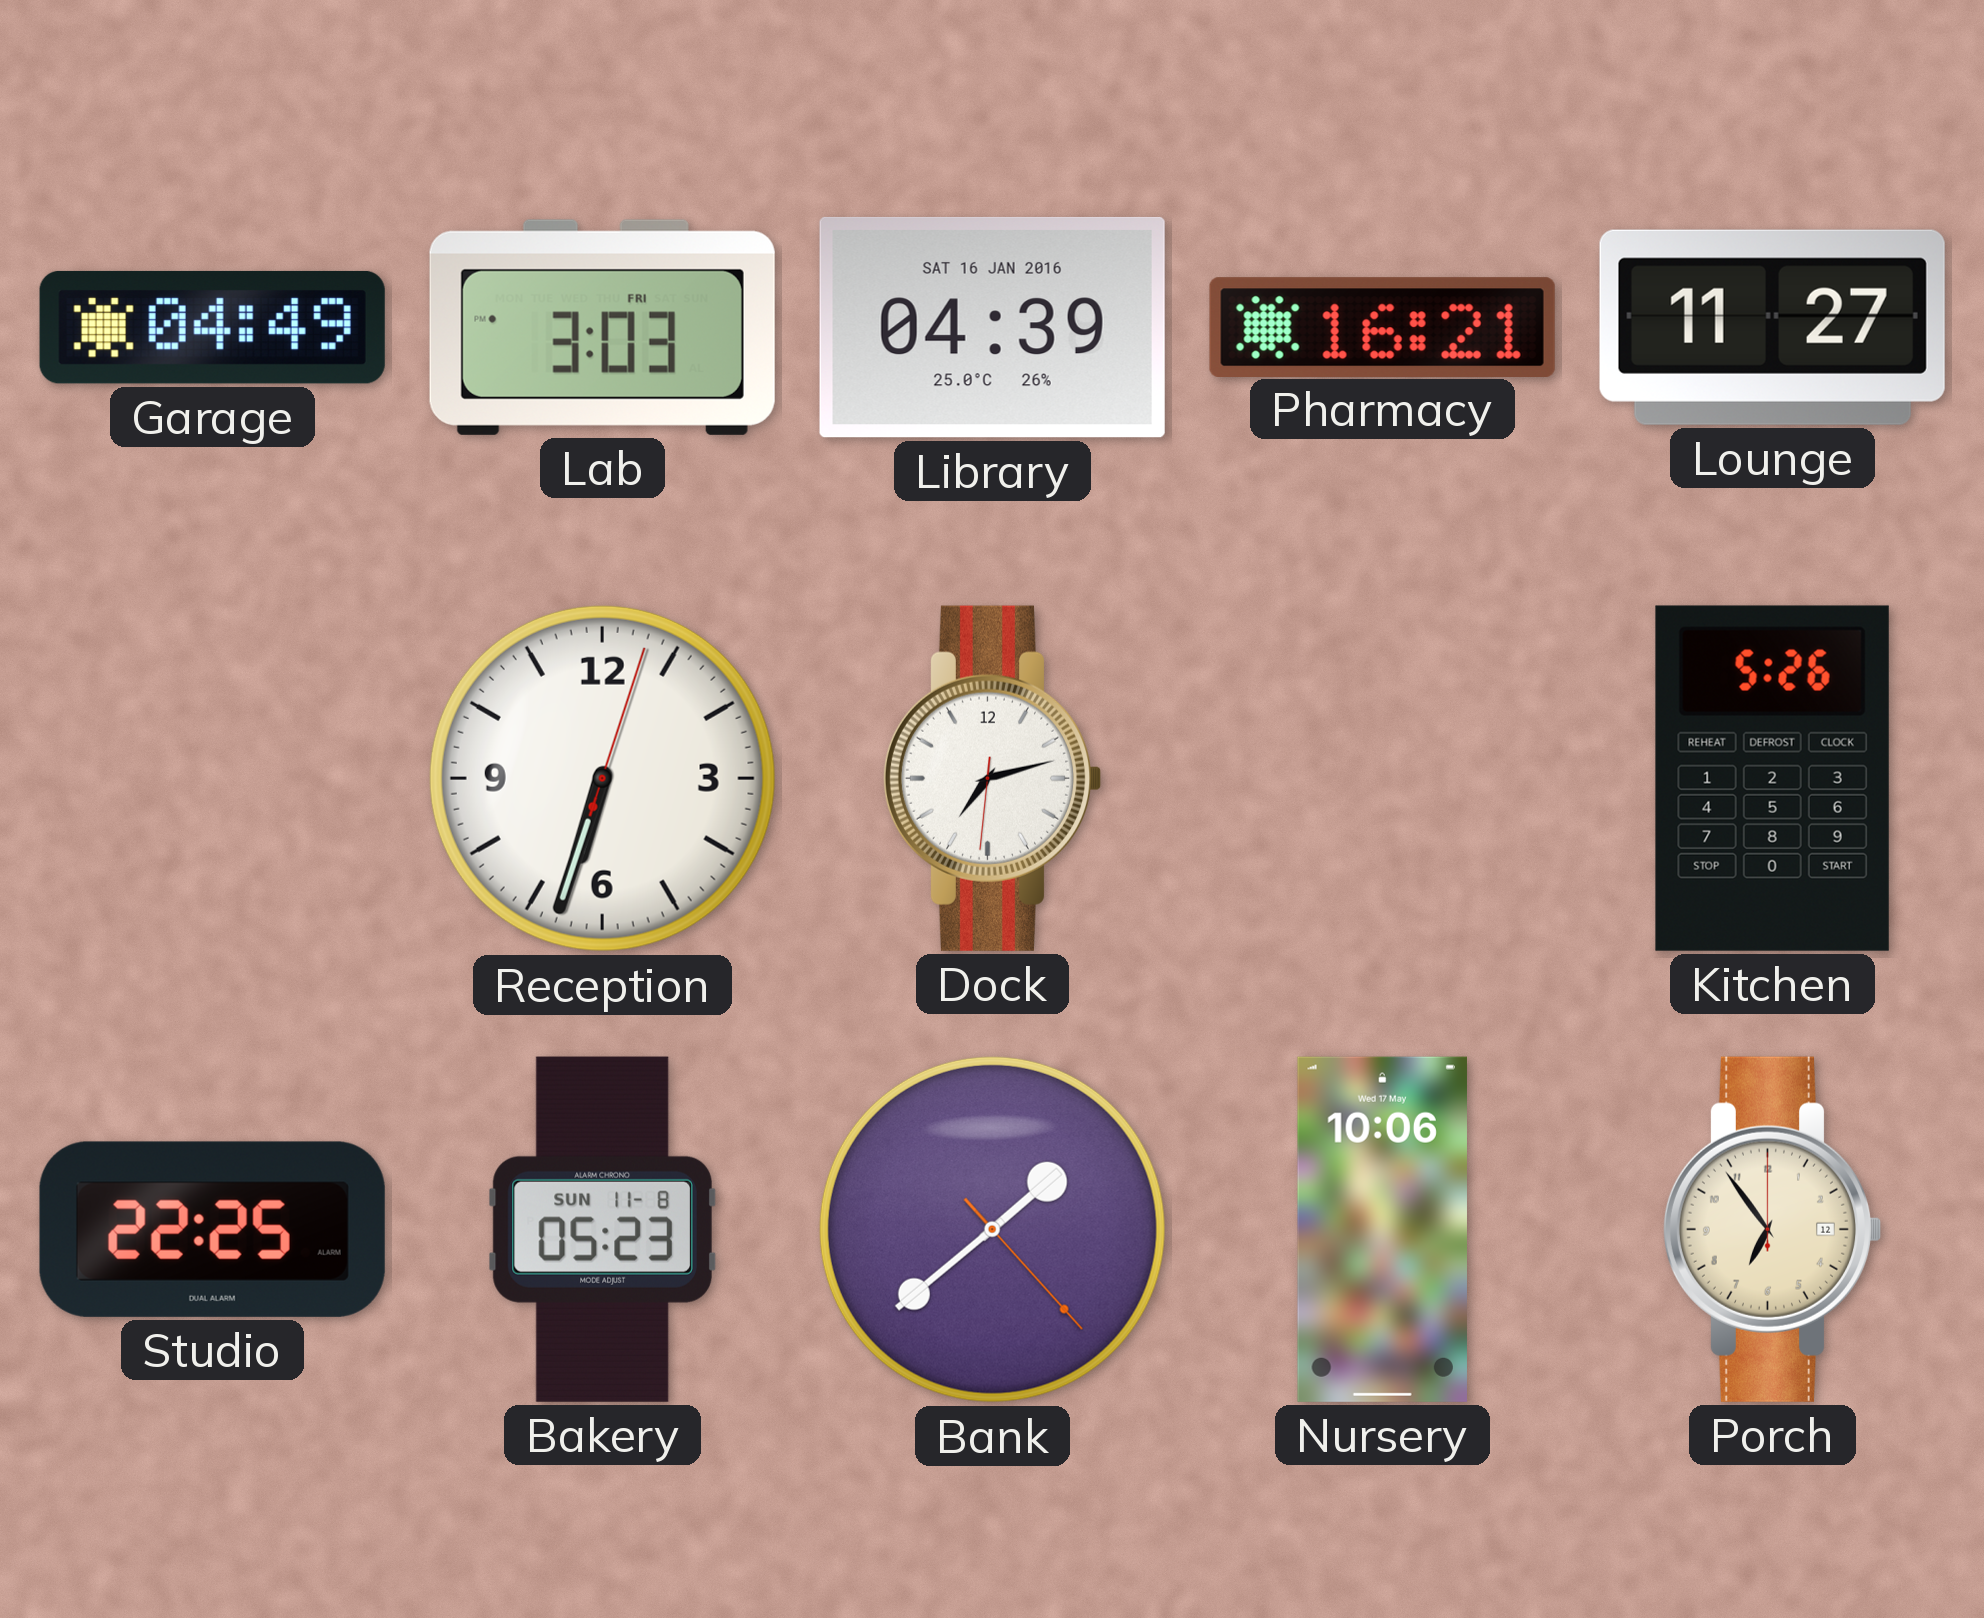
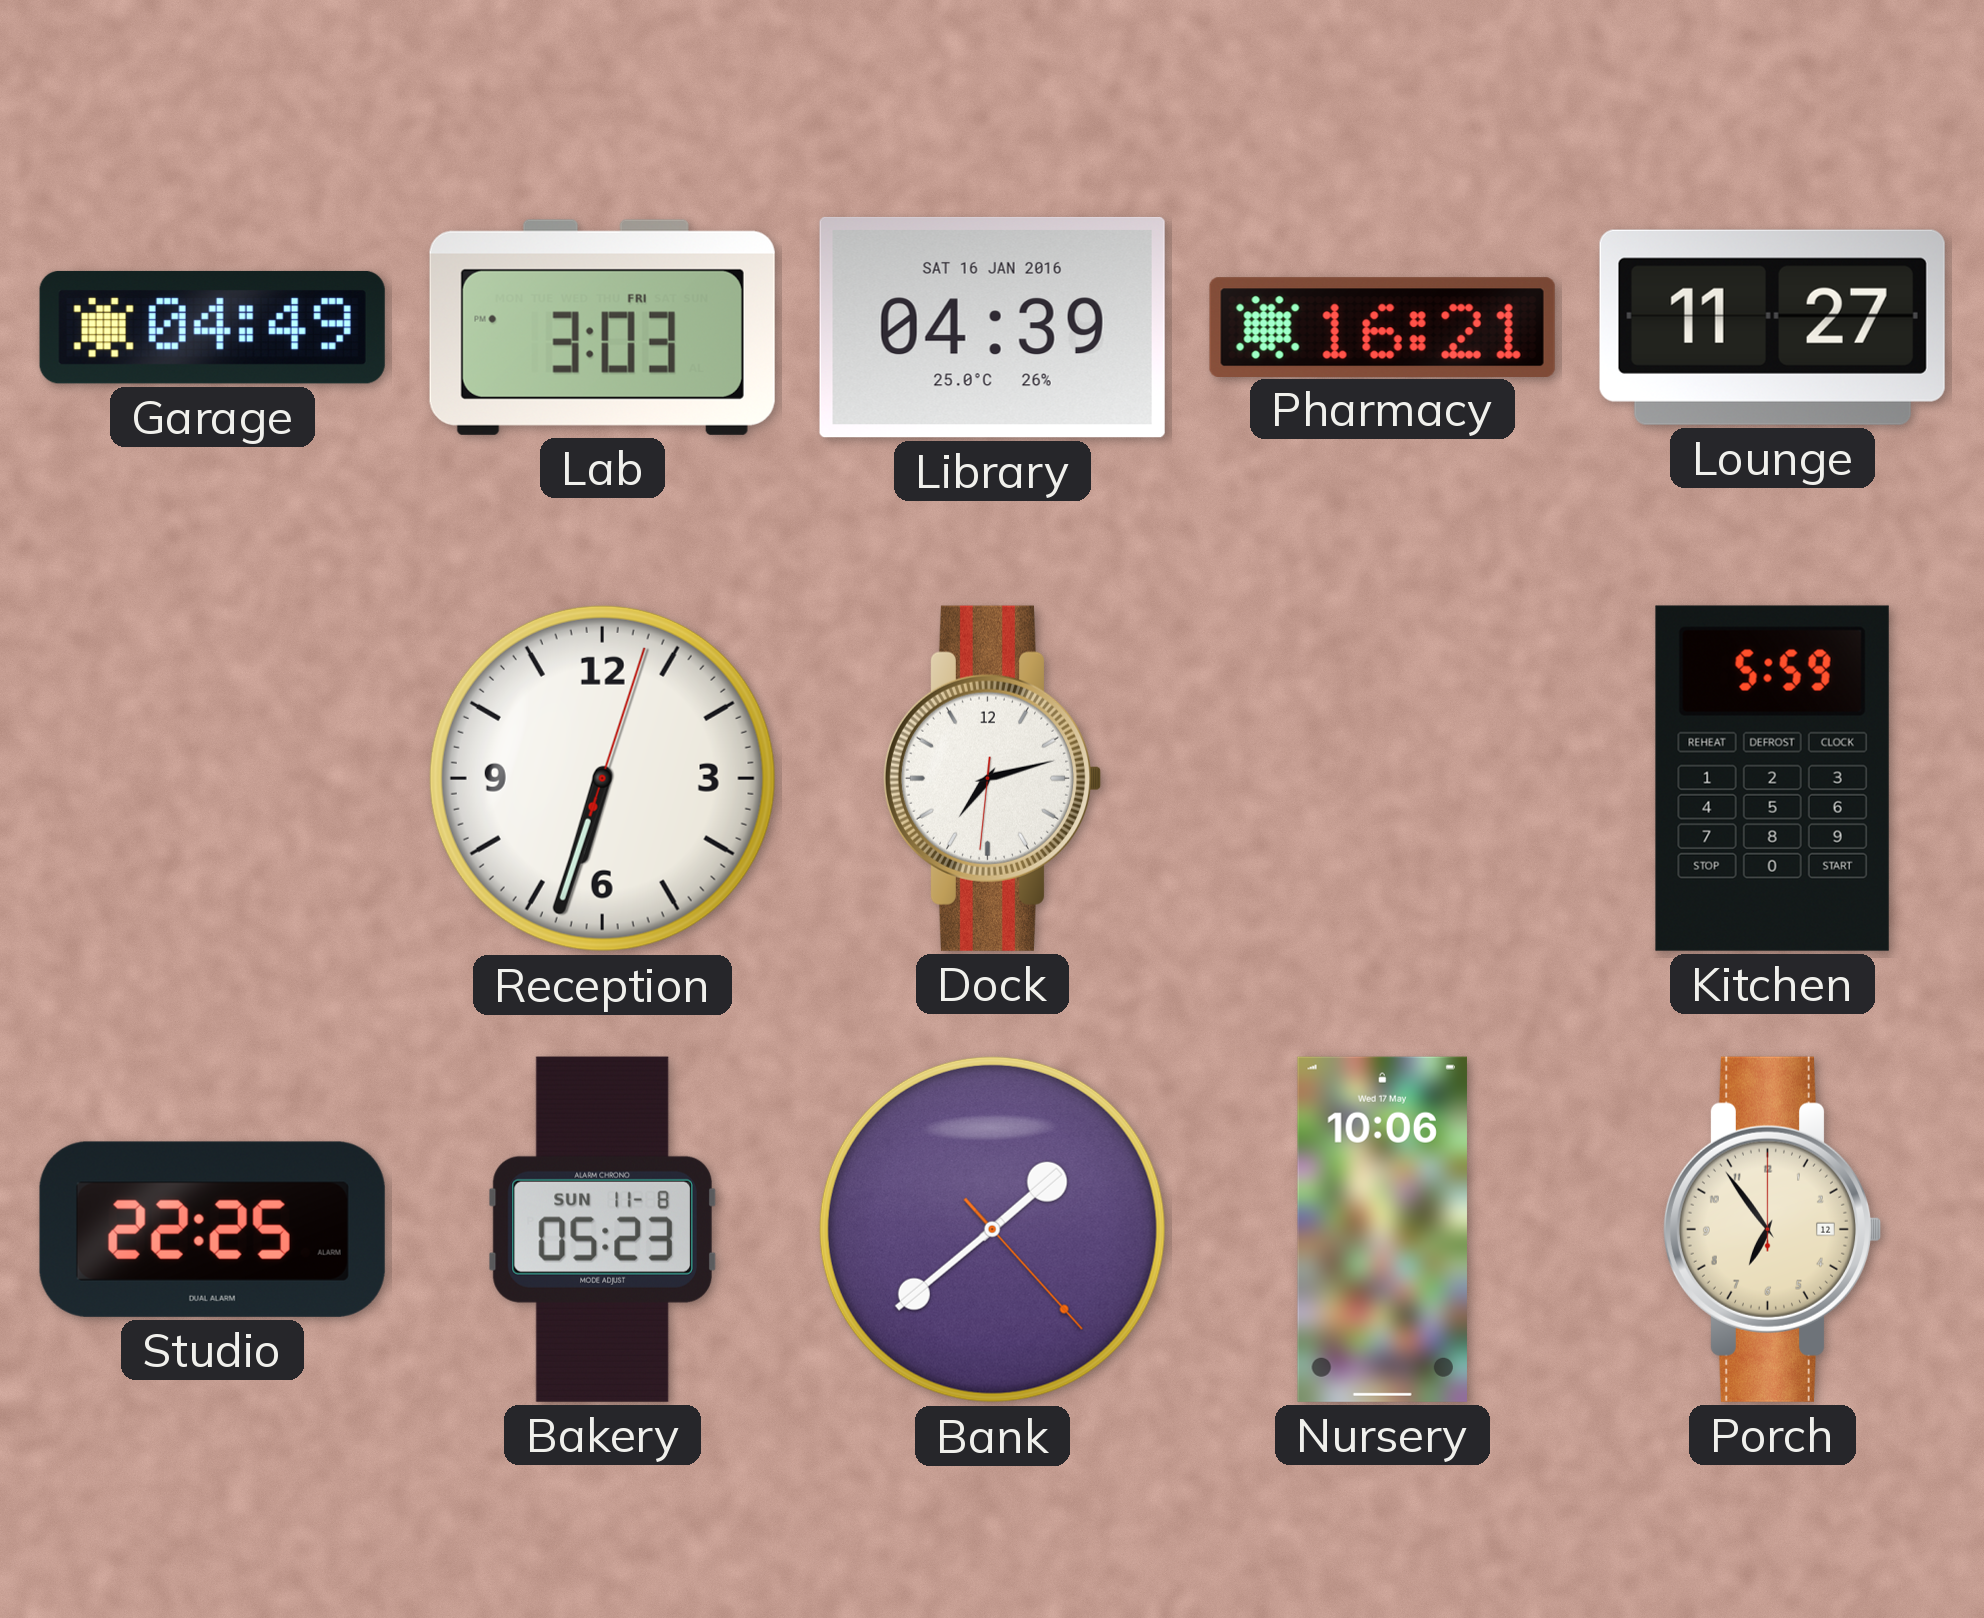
Kitchen: 5:26 -> 5:59
